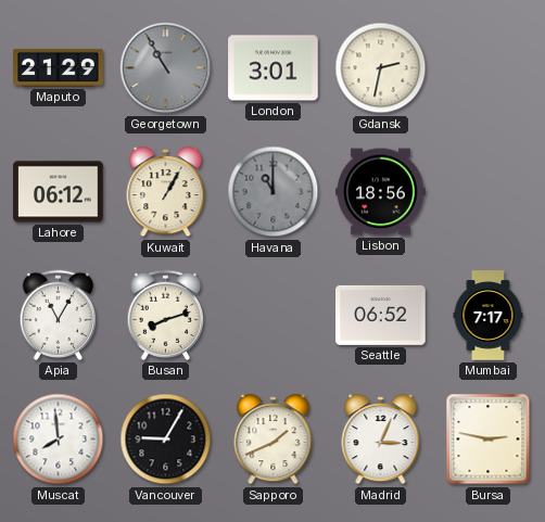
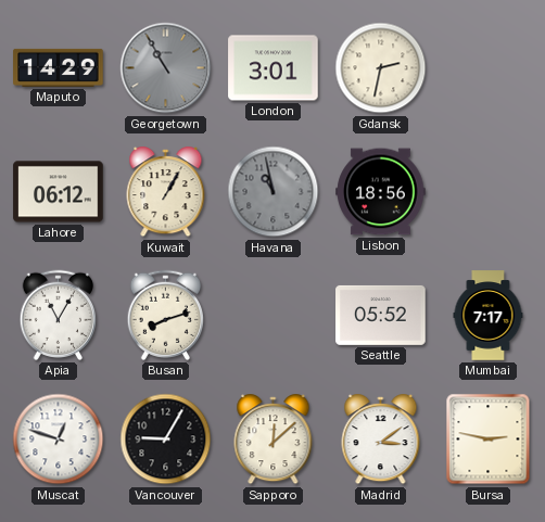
Maputo: 21:29 -> 14:29
Havana: 11:00 -> 10:58
Seattle: 06:52 -> 05:52
Muscat: 7:59 -> 12:48
Sapporo: 1:41 -> 12:08
Madrid: 3:04 -> 3:09
